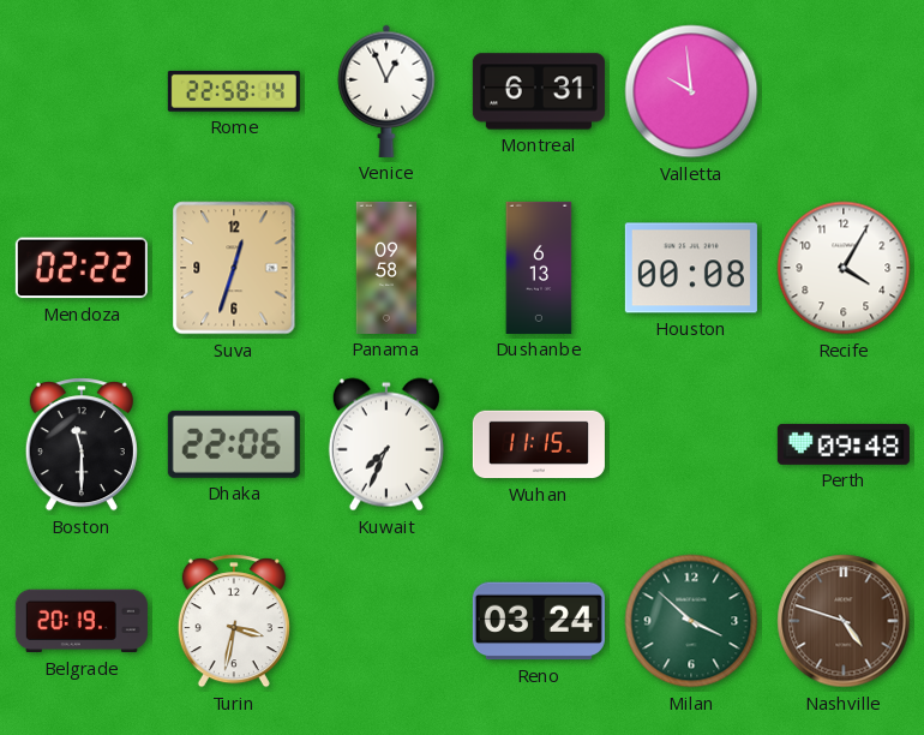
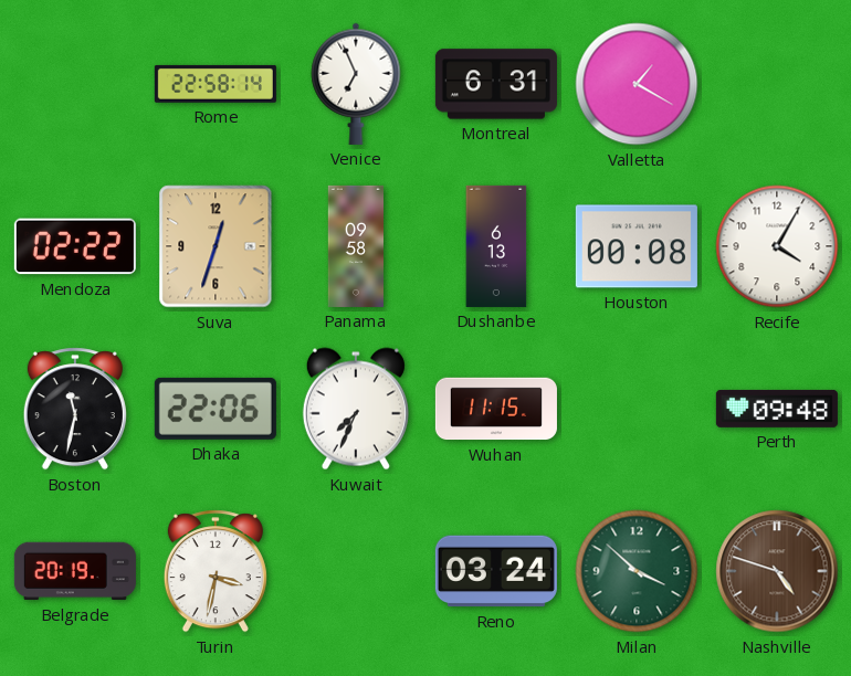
Venice: 12:56 -> 6:56
Valletta: 9:59 -> 1:20
Boston: 11:30 -> 11:32
